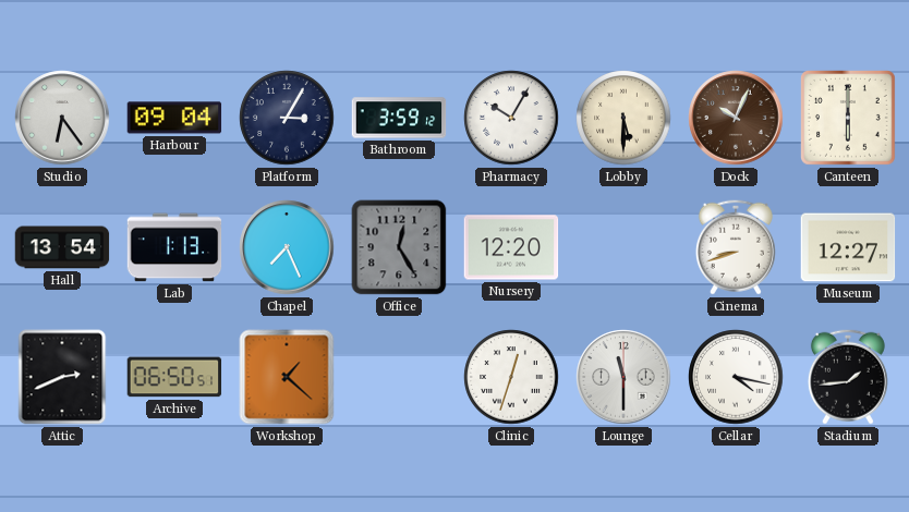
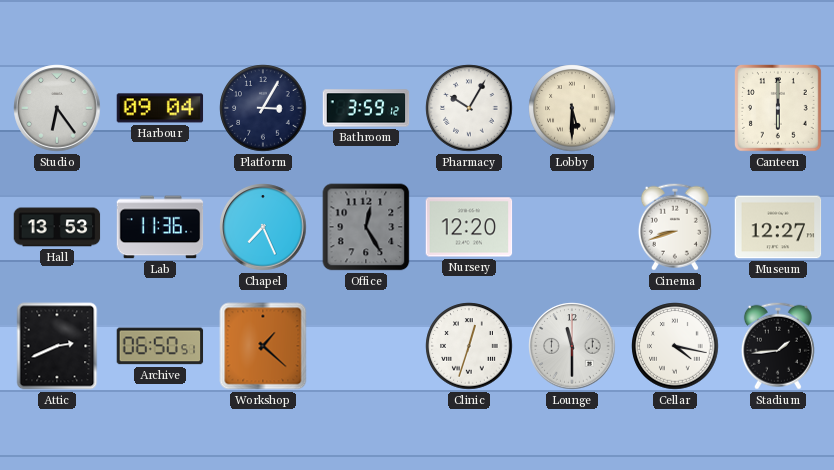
Dock: 10:04 -> none
Hall: 13:54 -> 13:53
Lab: 1:13 -> 11:36
